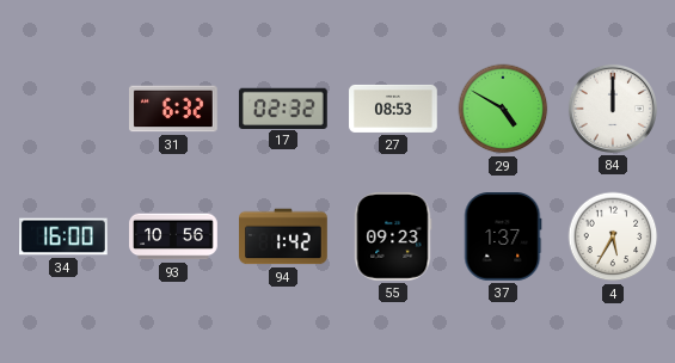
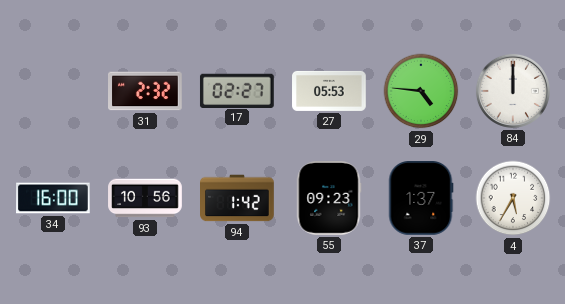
31: 6:32 -> 2:32
17: 02:32 -> 02:27
27: 08:53 -> 05:53
29: 4:50 -> 4:46
